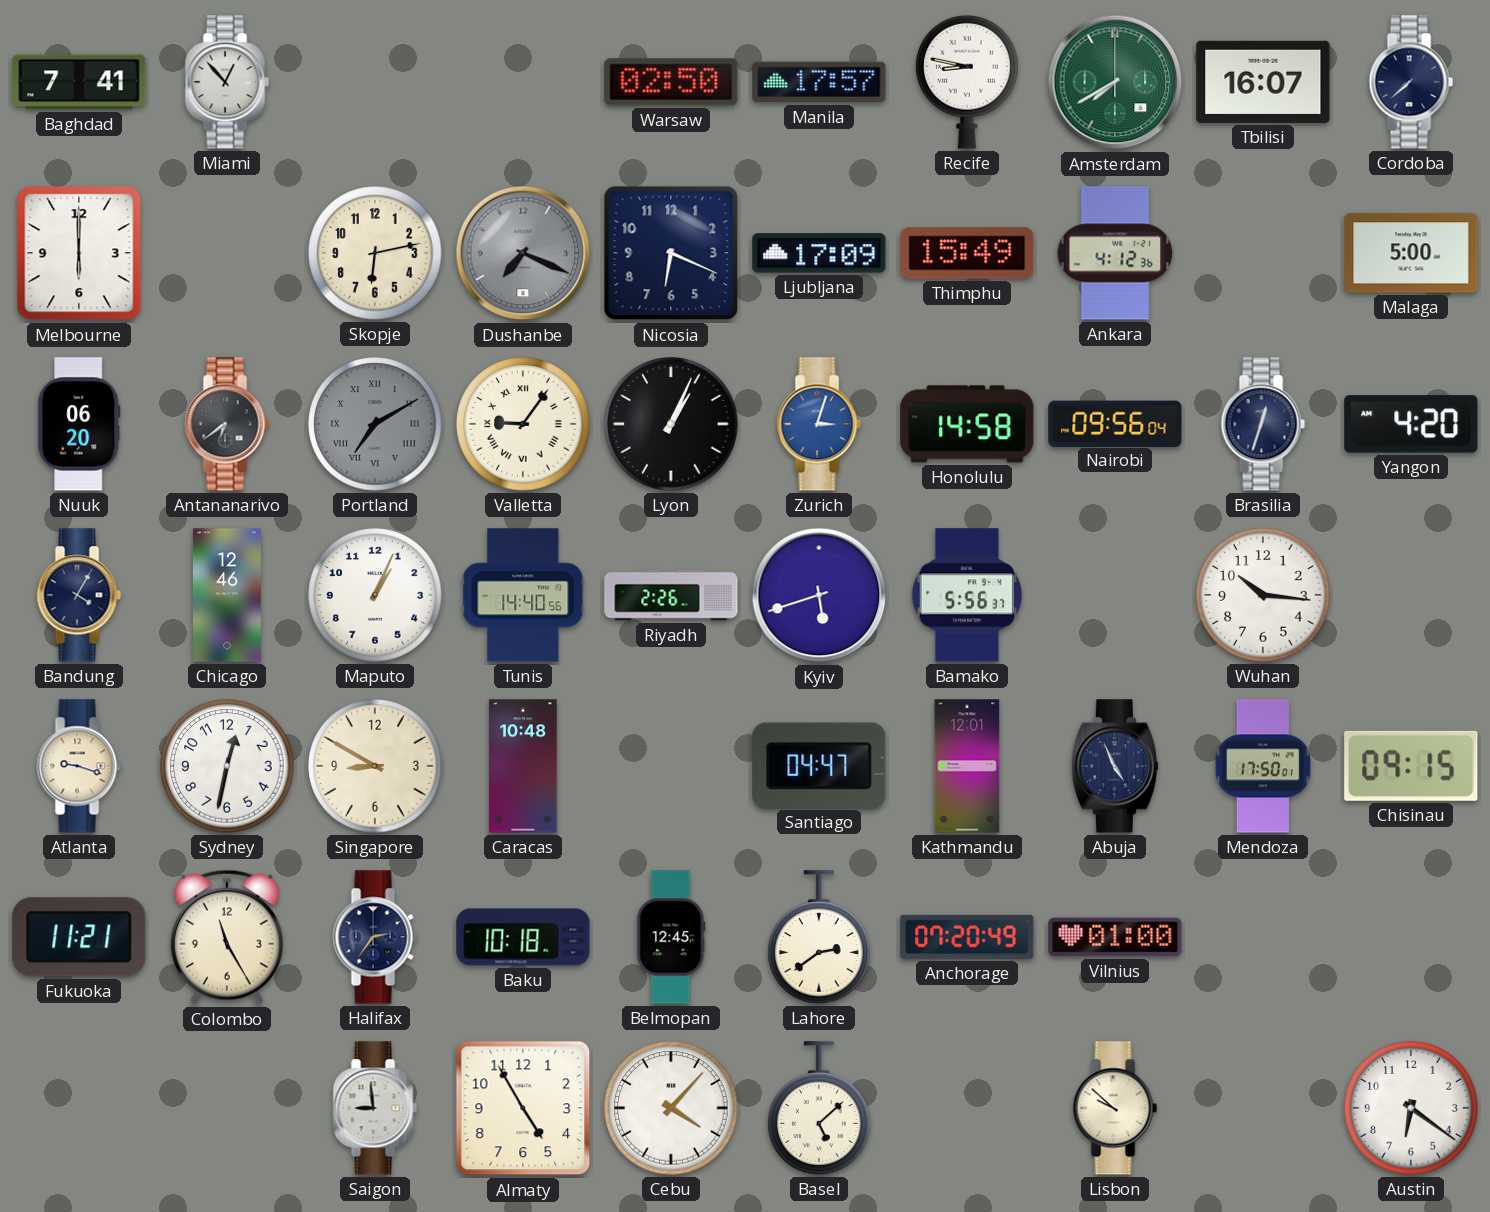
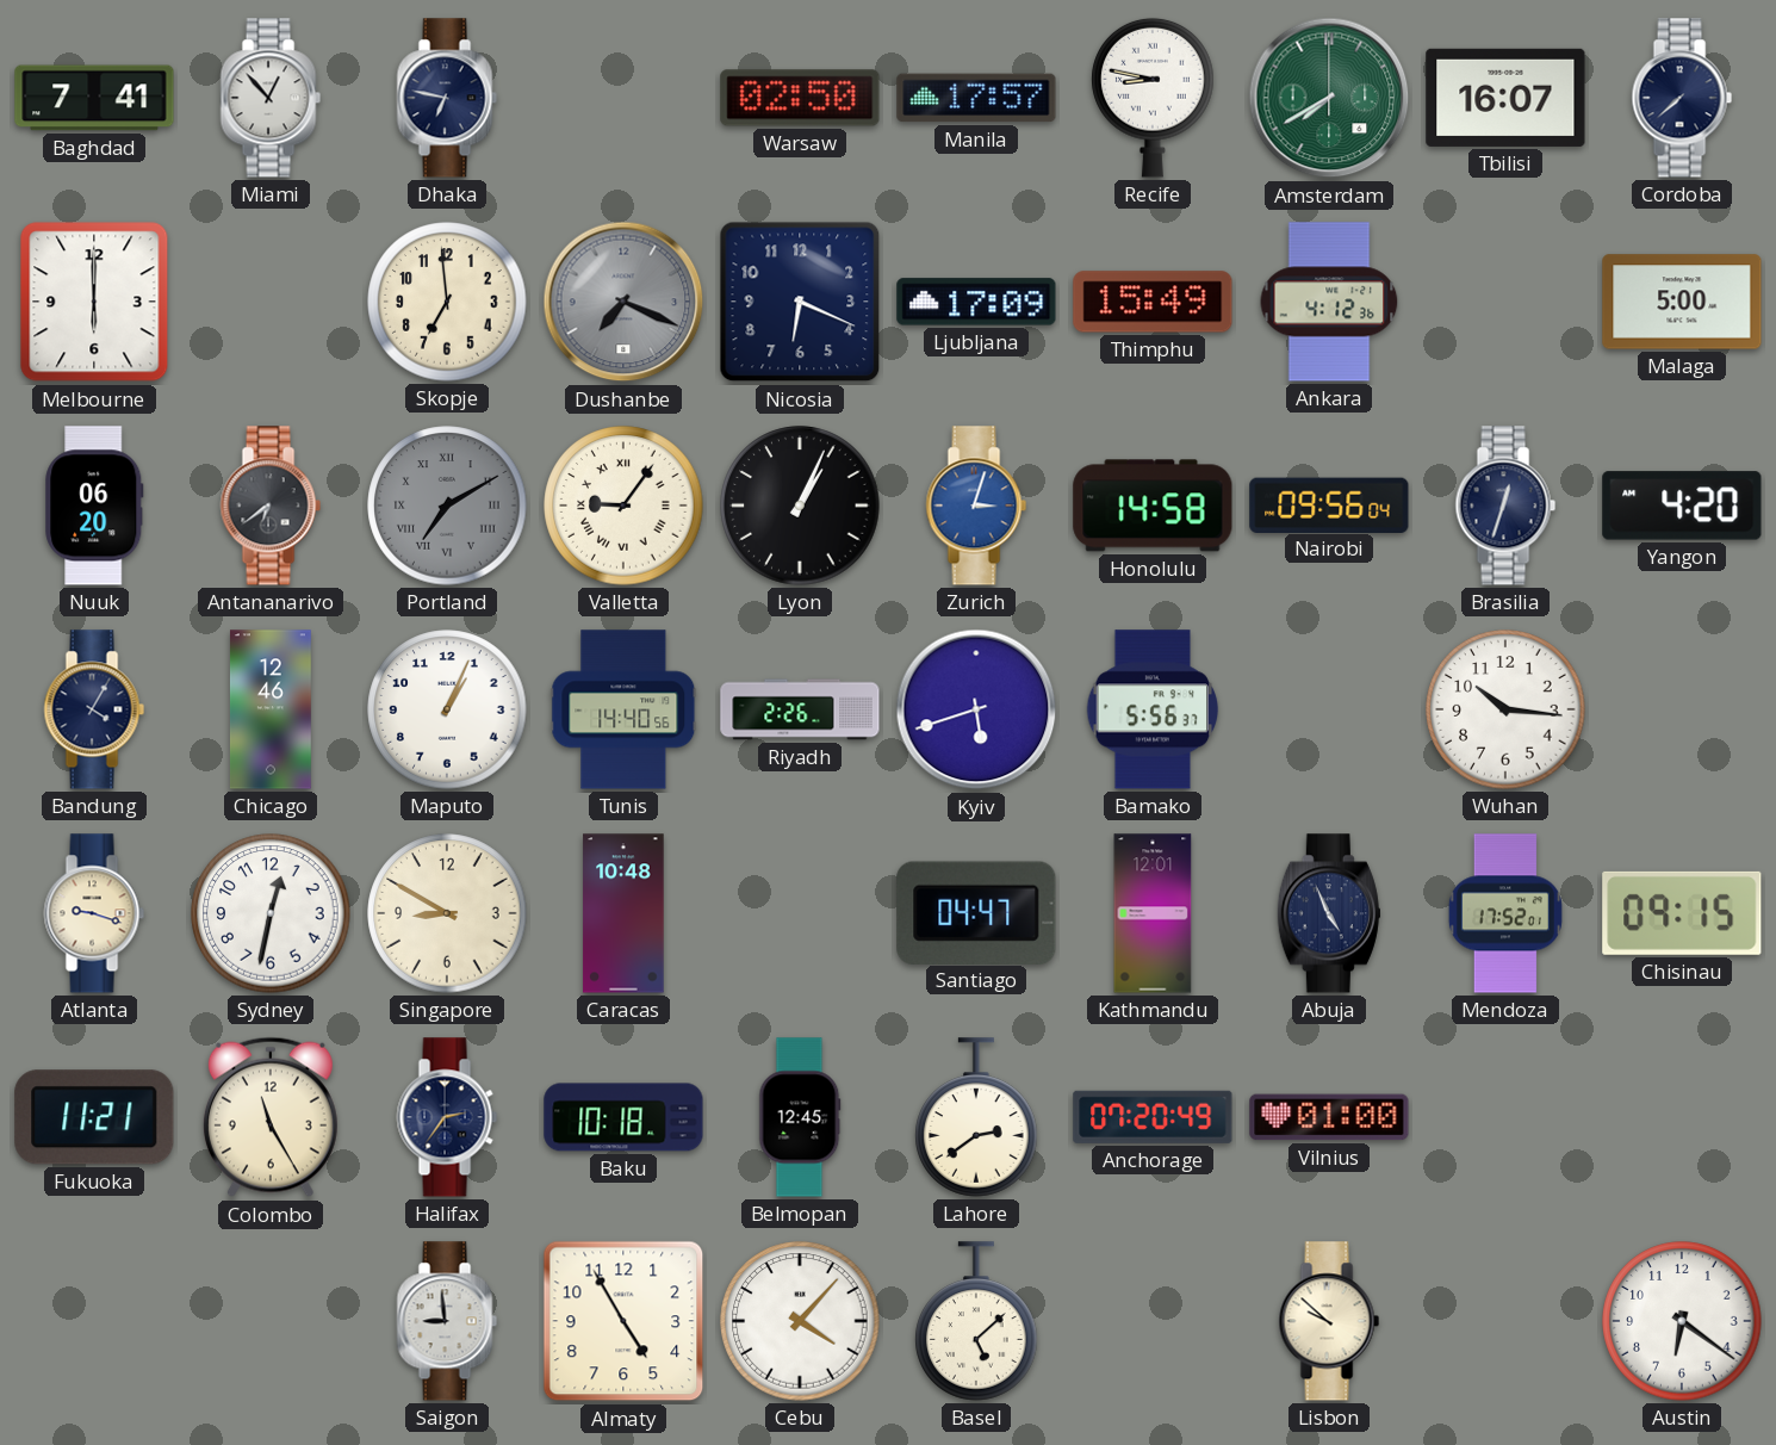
Dhaka: none -> 6:47
Skopje: 6:13 -> 6:59
Mendoza: 17:50 -> 17:52
